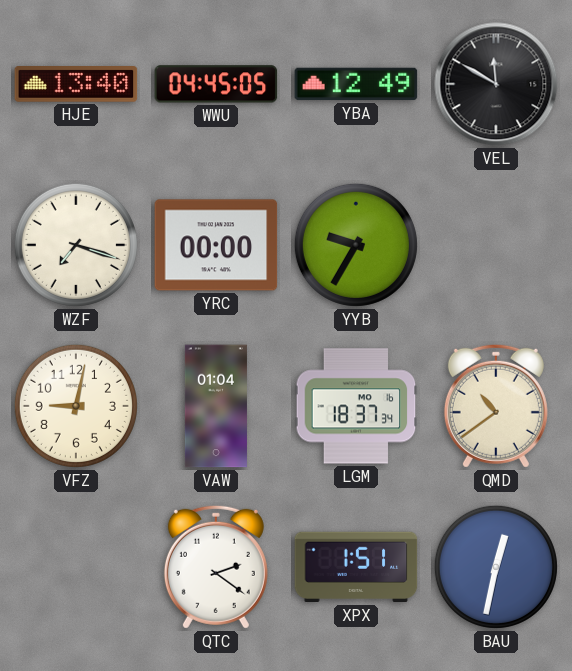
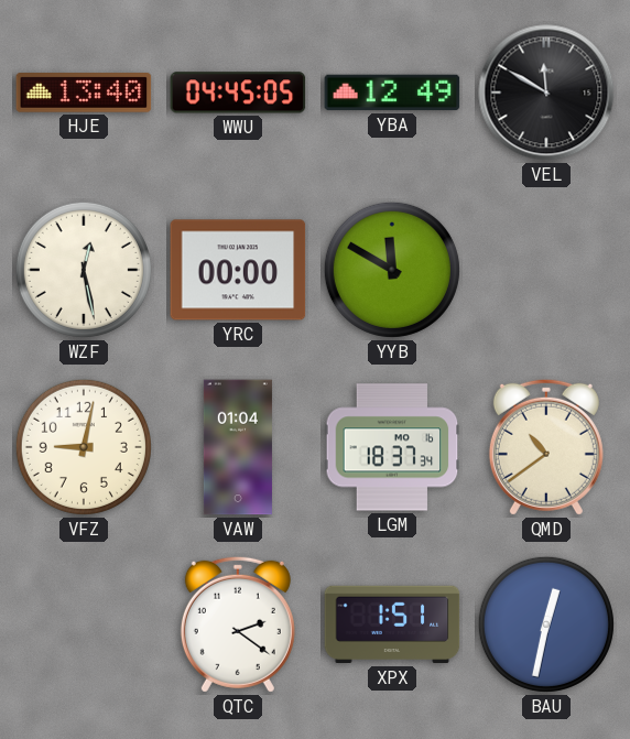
WZF: 7:18 -> 12:28
YYB: 9:35 -> 11:50
